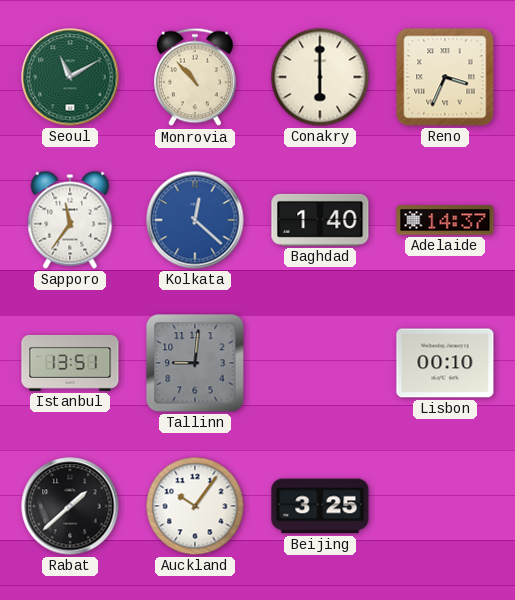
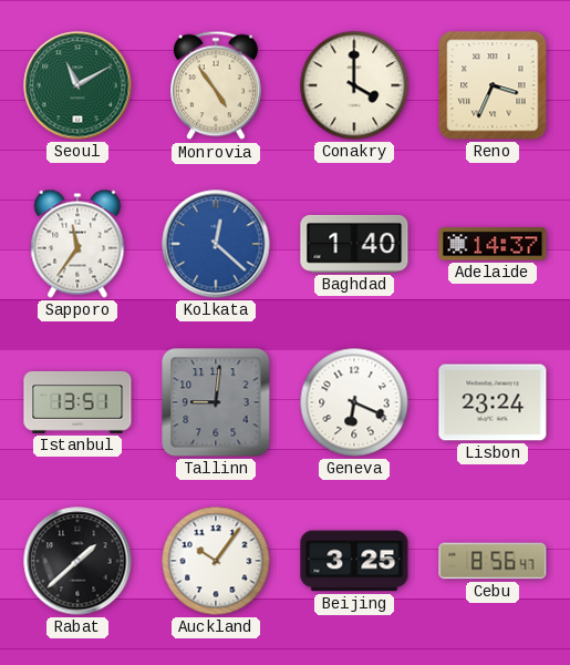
Monrovia: 10:53 -> 4:54
Conakry: 6:00 -> 4:00
Geneva: none -> 6:19
Lisbon: 00:10 -> 23:24
Cebu: none -> 8:56
